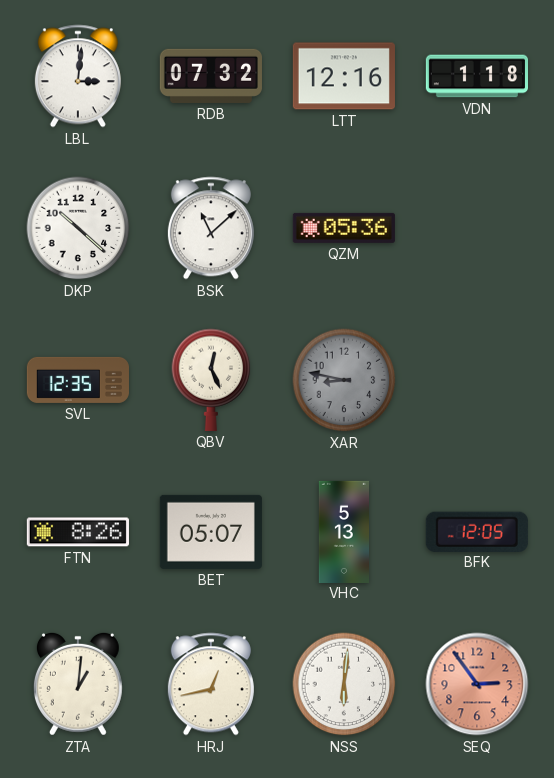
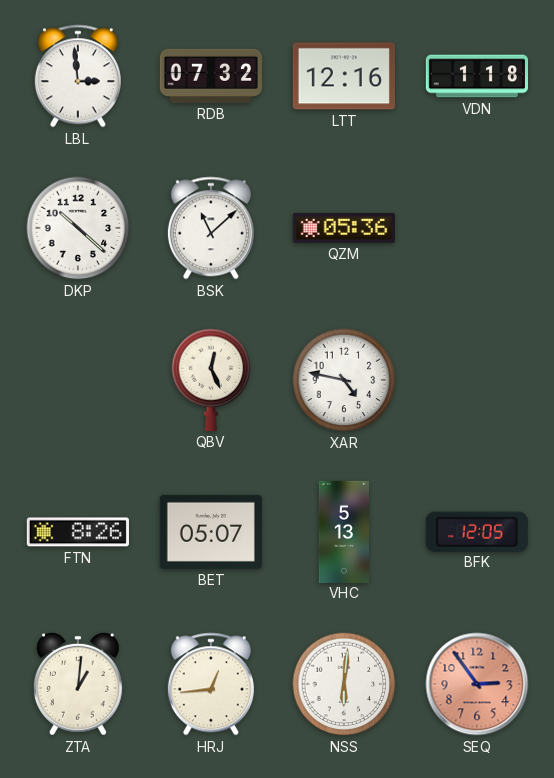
LBL: 3:01 -> 2:59
SVL: 12:35 -> none
XAR: 8:47 -> 4:47
XAR dial: grey -> white
HRJ: 12:43 -> 12:44
